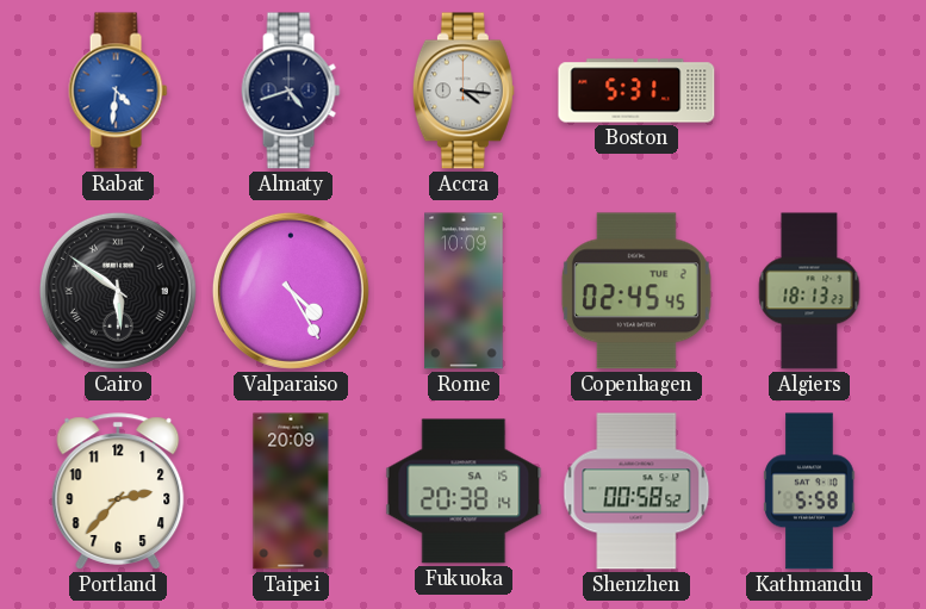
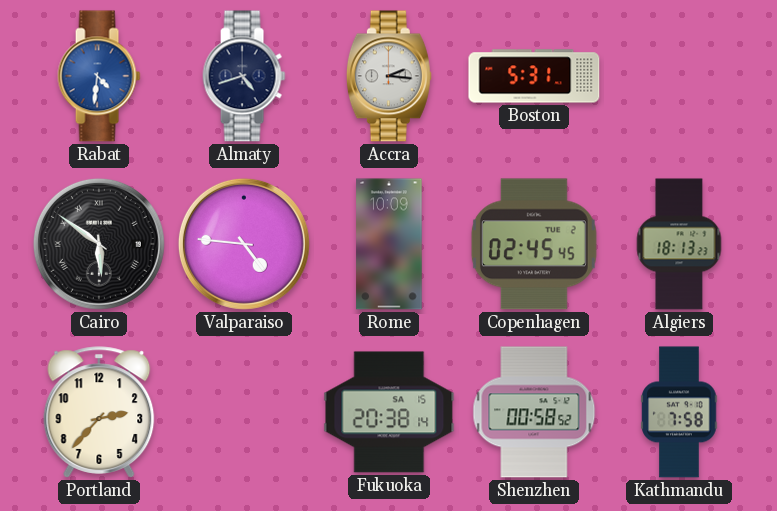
Accra: 4:16 -> 2:16
Valparaiso: 4:25 -> 4:46
Taipei: 20:09 -> none
Kathmandu: 5:58 -> 7:58
